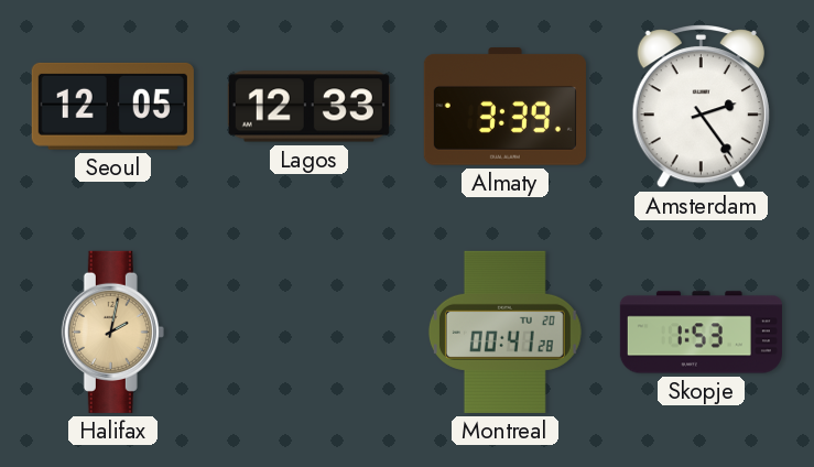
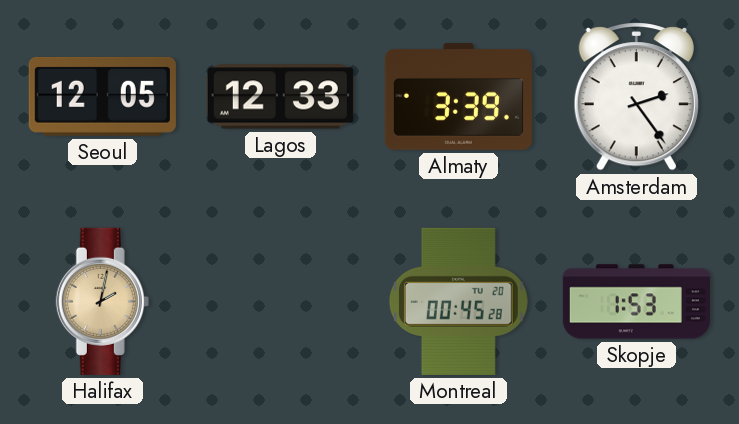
Montreal: 00:41 -> 00:45
